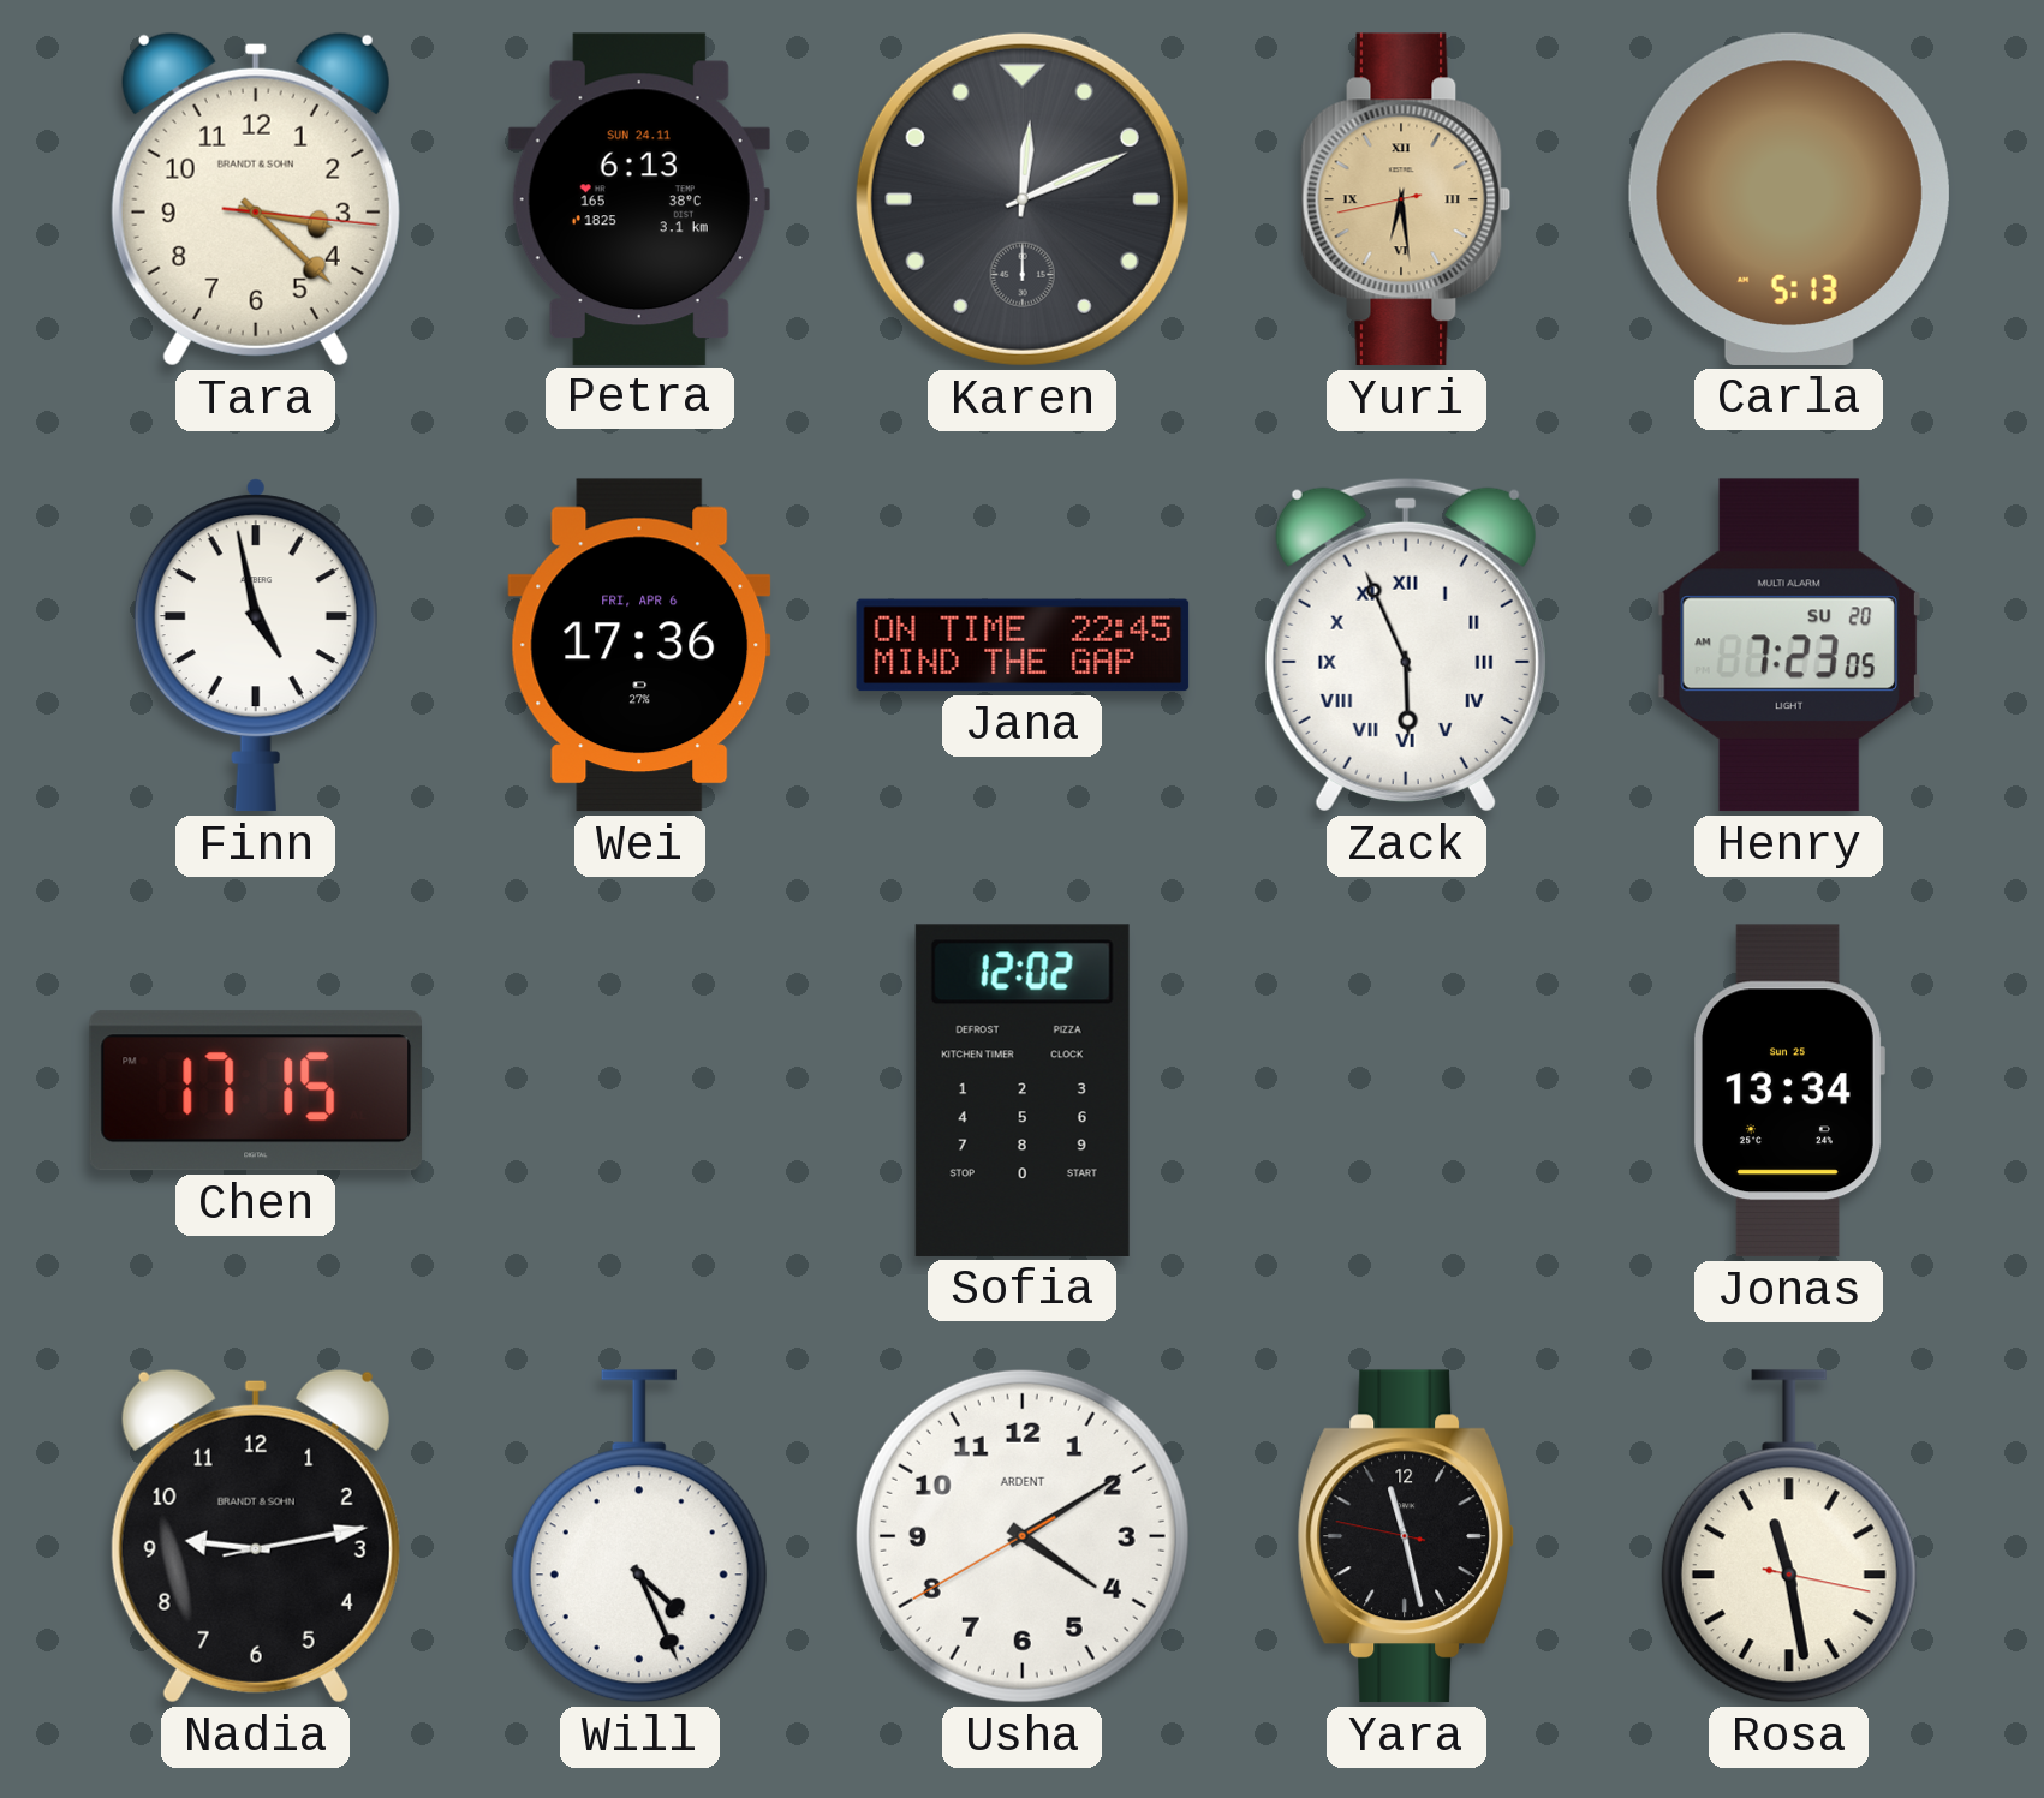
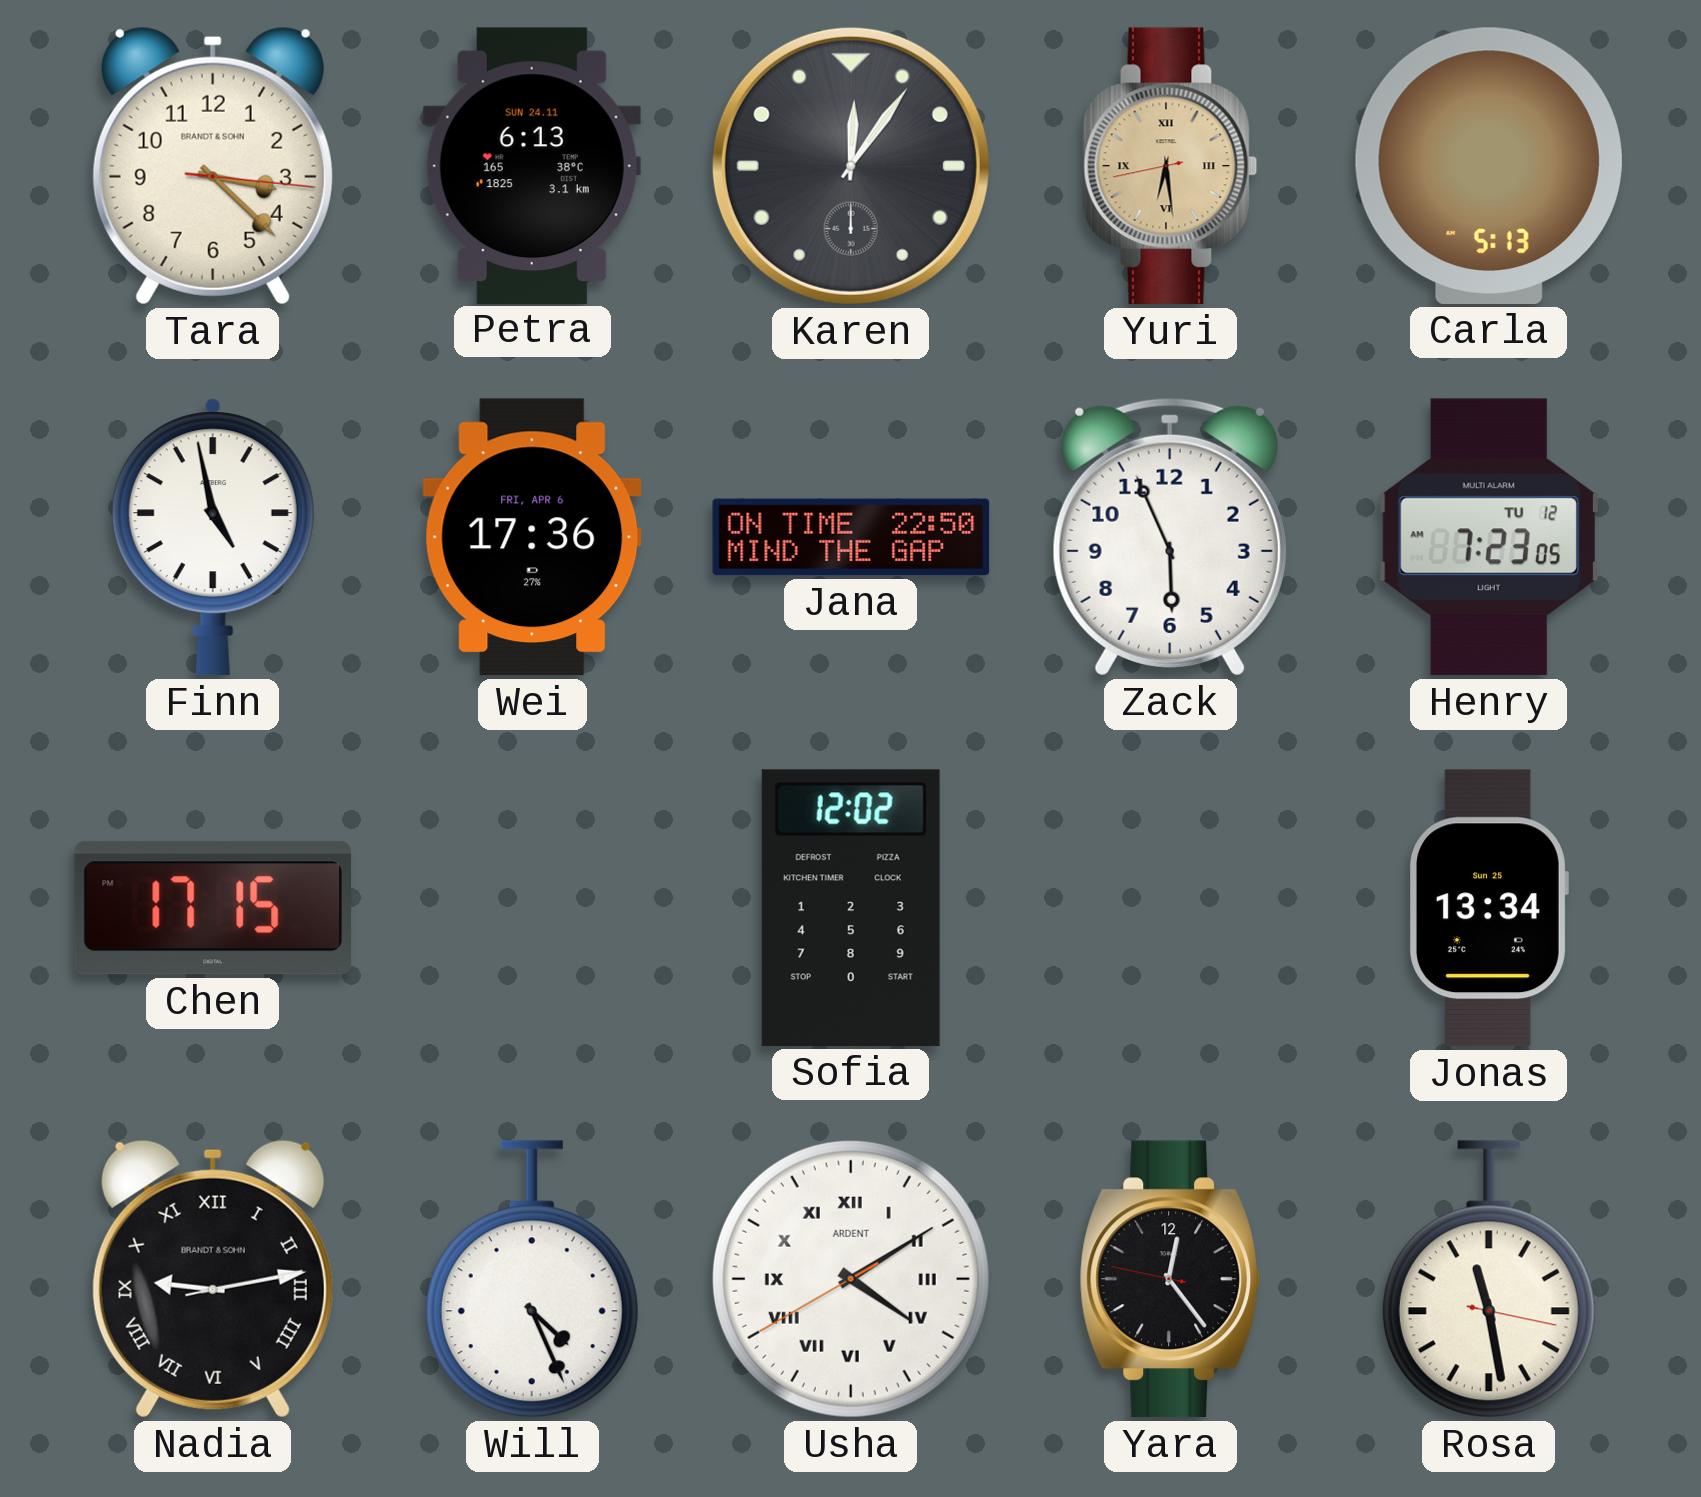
Karen: 12:11 -> 12:06
Jana: 22:45 -> 22:50
Zack numerals: Roman -> Arabic
Henry date: SU 20 -> TU 12
Nadia numerals: Arabic -> Roman
Usha numerals: Arabic -> Roman
Yara: 11:27 -> 12:23
